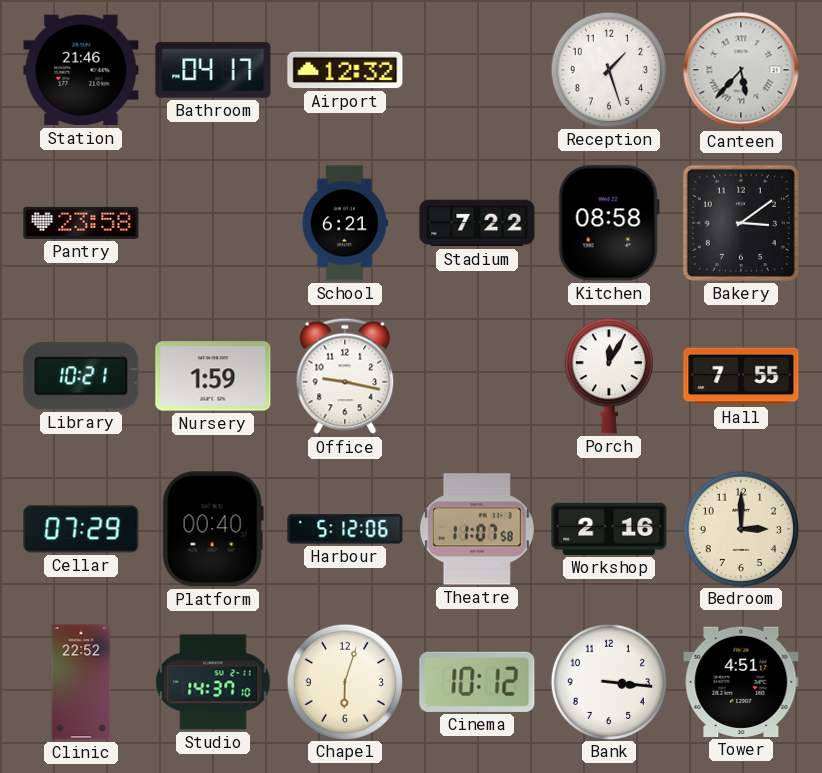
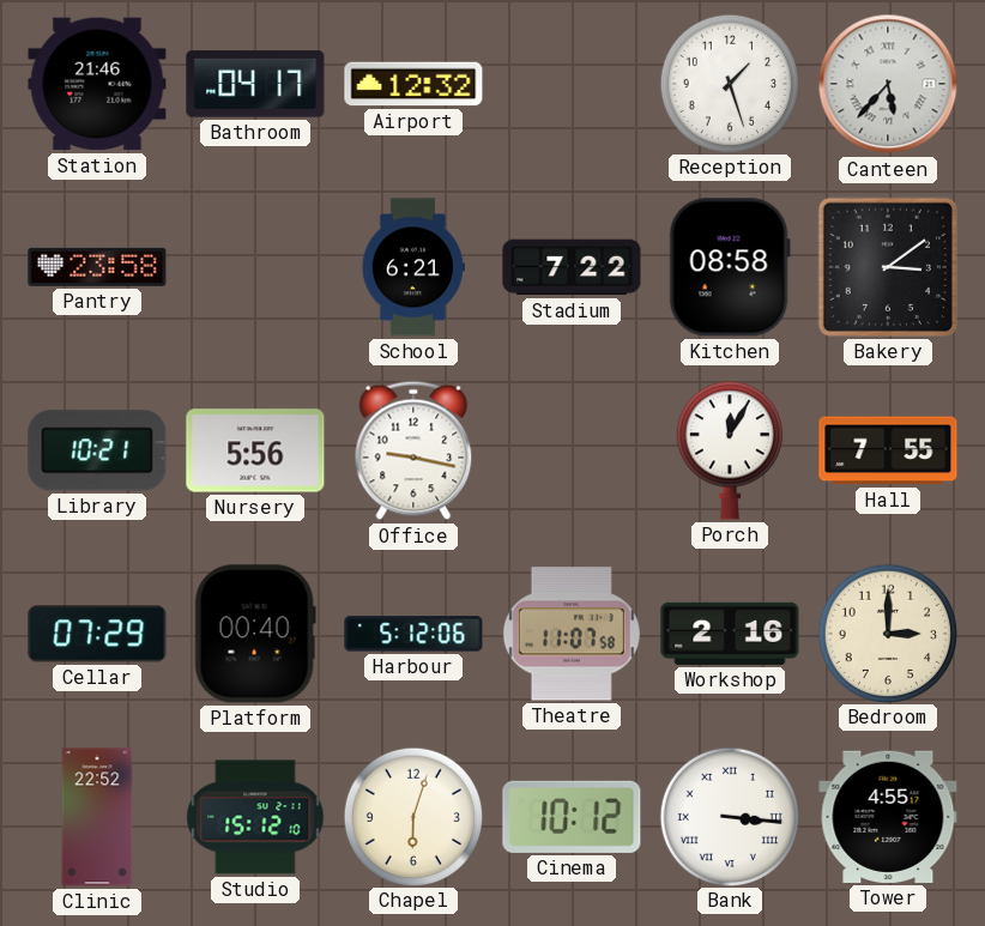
Nursery: 1:59 -> 5:56
Studio: 14:37 -> 15:12
Bank numerals: Arabic -> Roman
Tower: 4:51 -> 4:55
